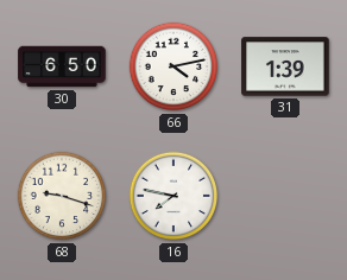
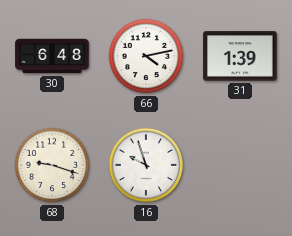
30: 6:50 -> 6:48
16: 7:47 -> 9:57
